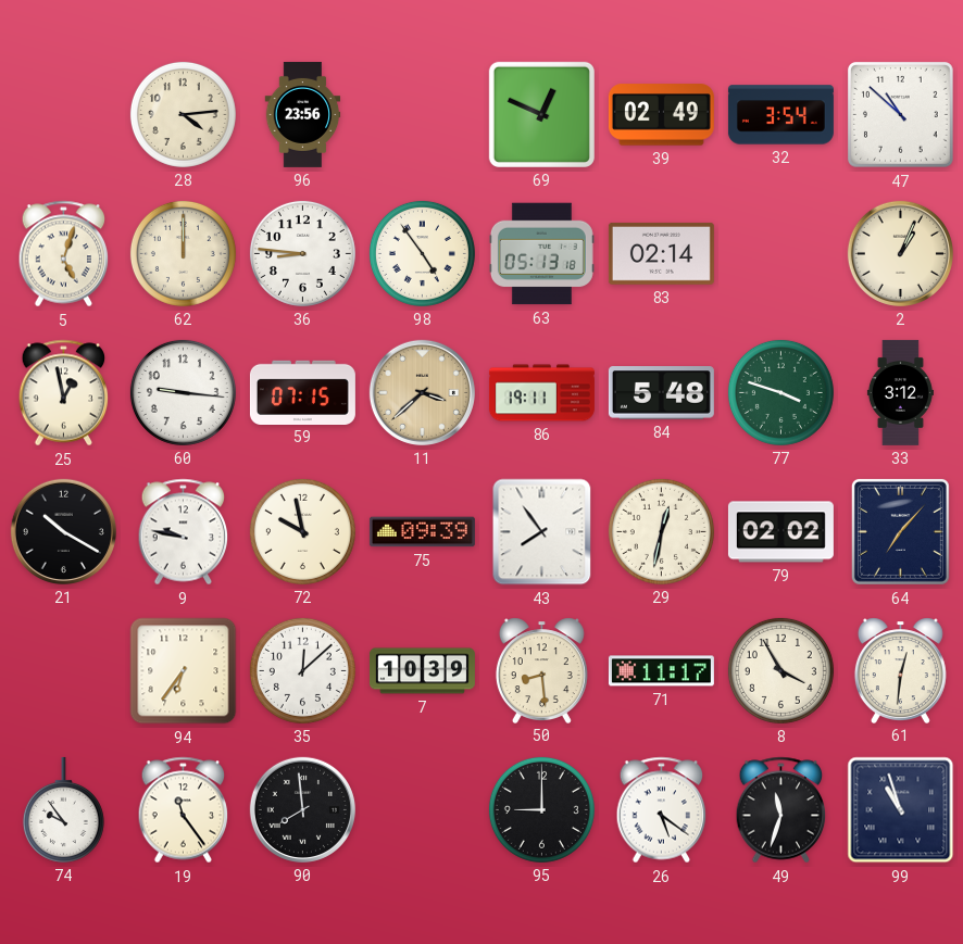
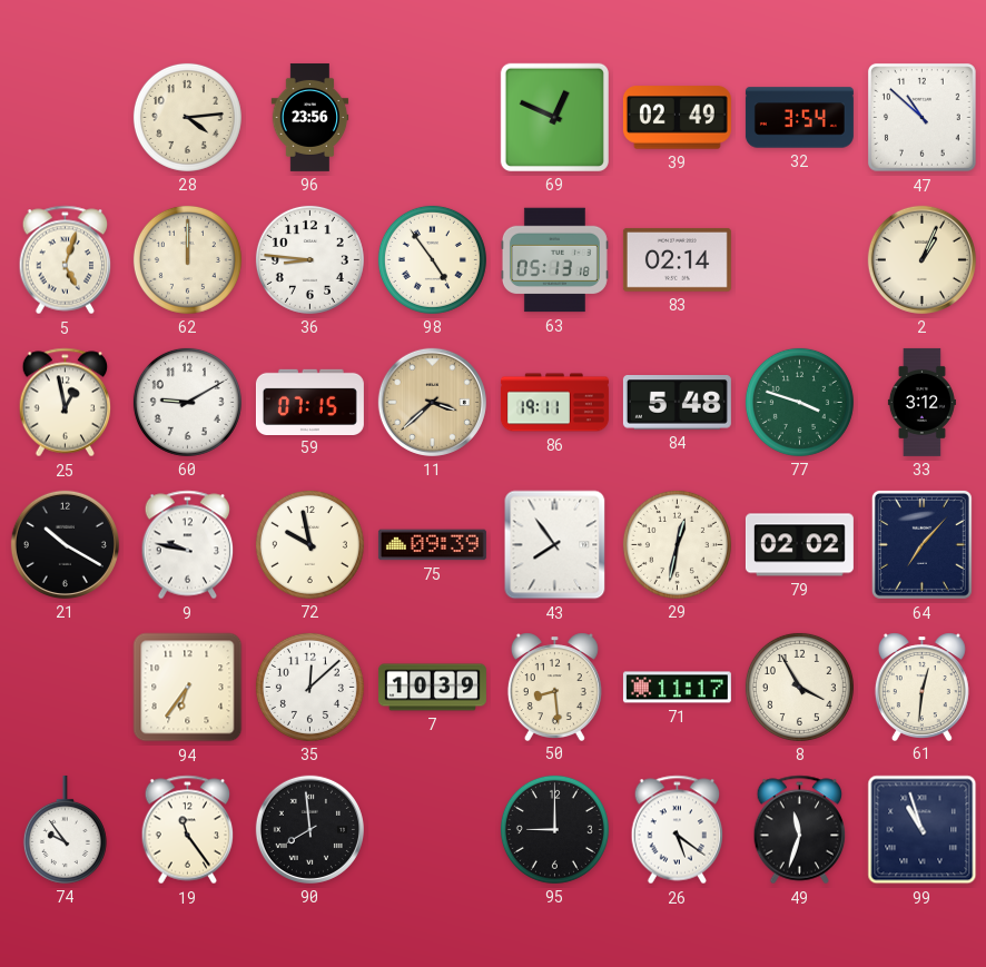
60: 9:16 -> 9:10
